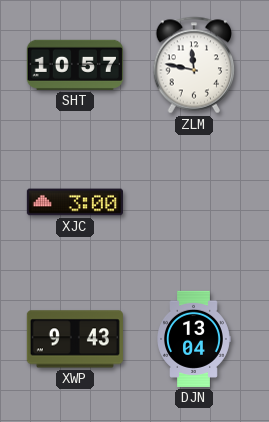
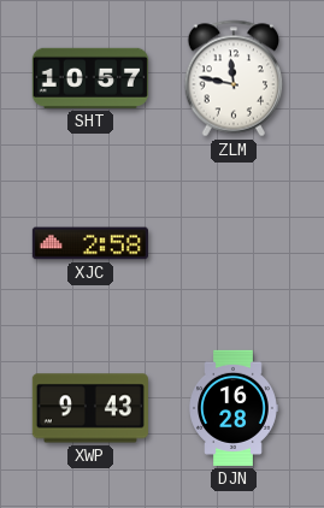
XJC: 3:00 -> 2:58
DJN: 13:04 -> 16:28
